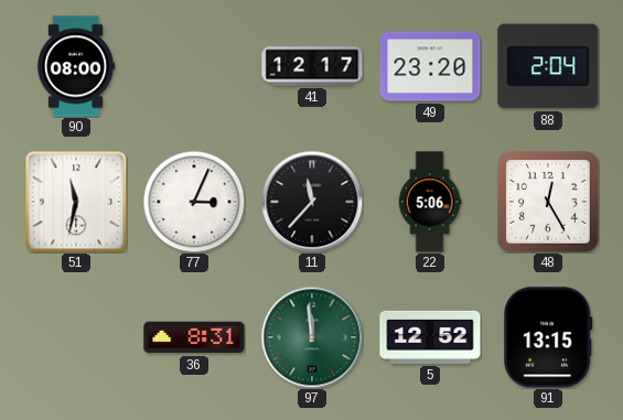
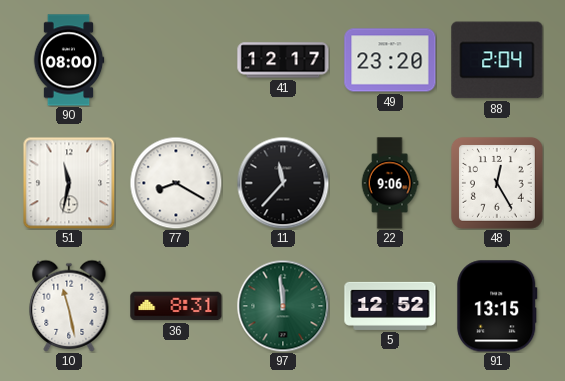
77: 3:04 -> 8:20
22: 5:06 -> 9:06
10: none -> 11:28
